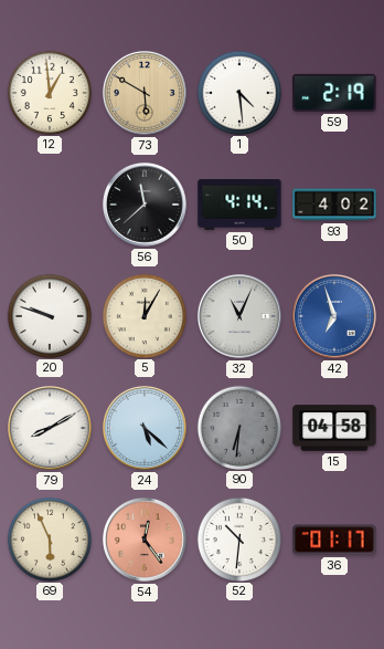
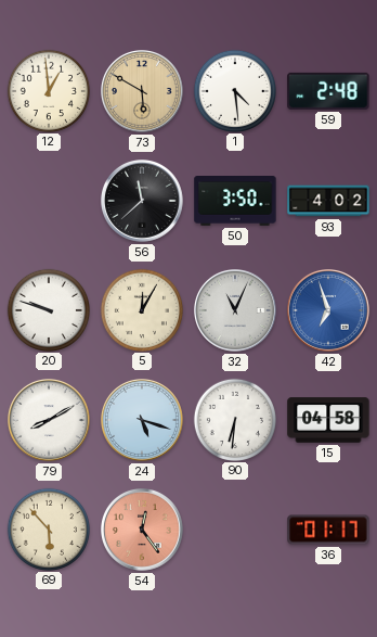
59: 2:19 -> 2:48
50: 4:14 -> 3:50
24: 5:22 -> 5:18
90 dial: grey -> white
69: 5:56 -> 5:53
52: 10:31 -> none
